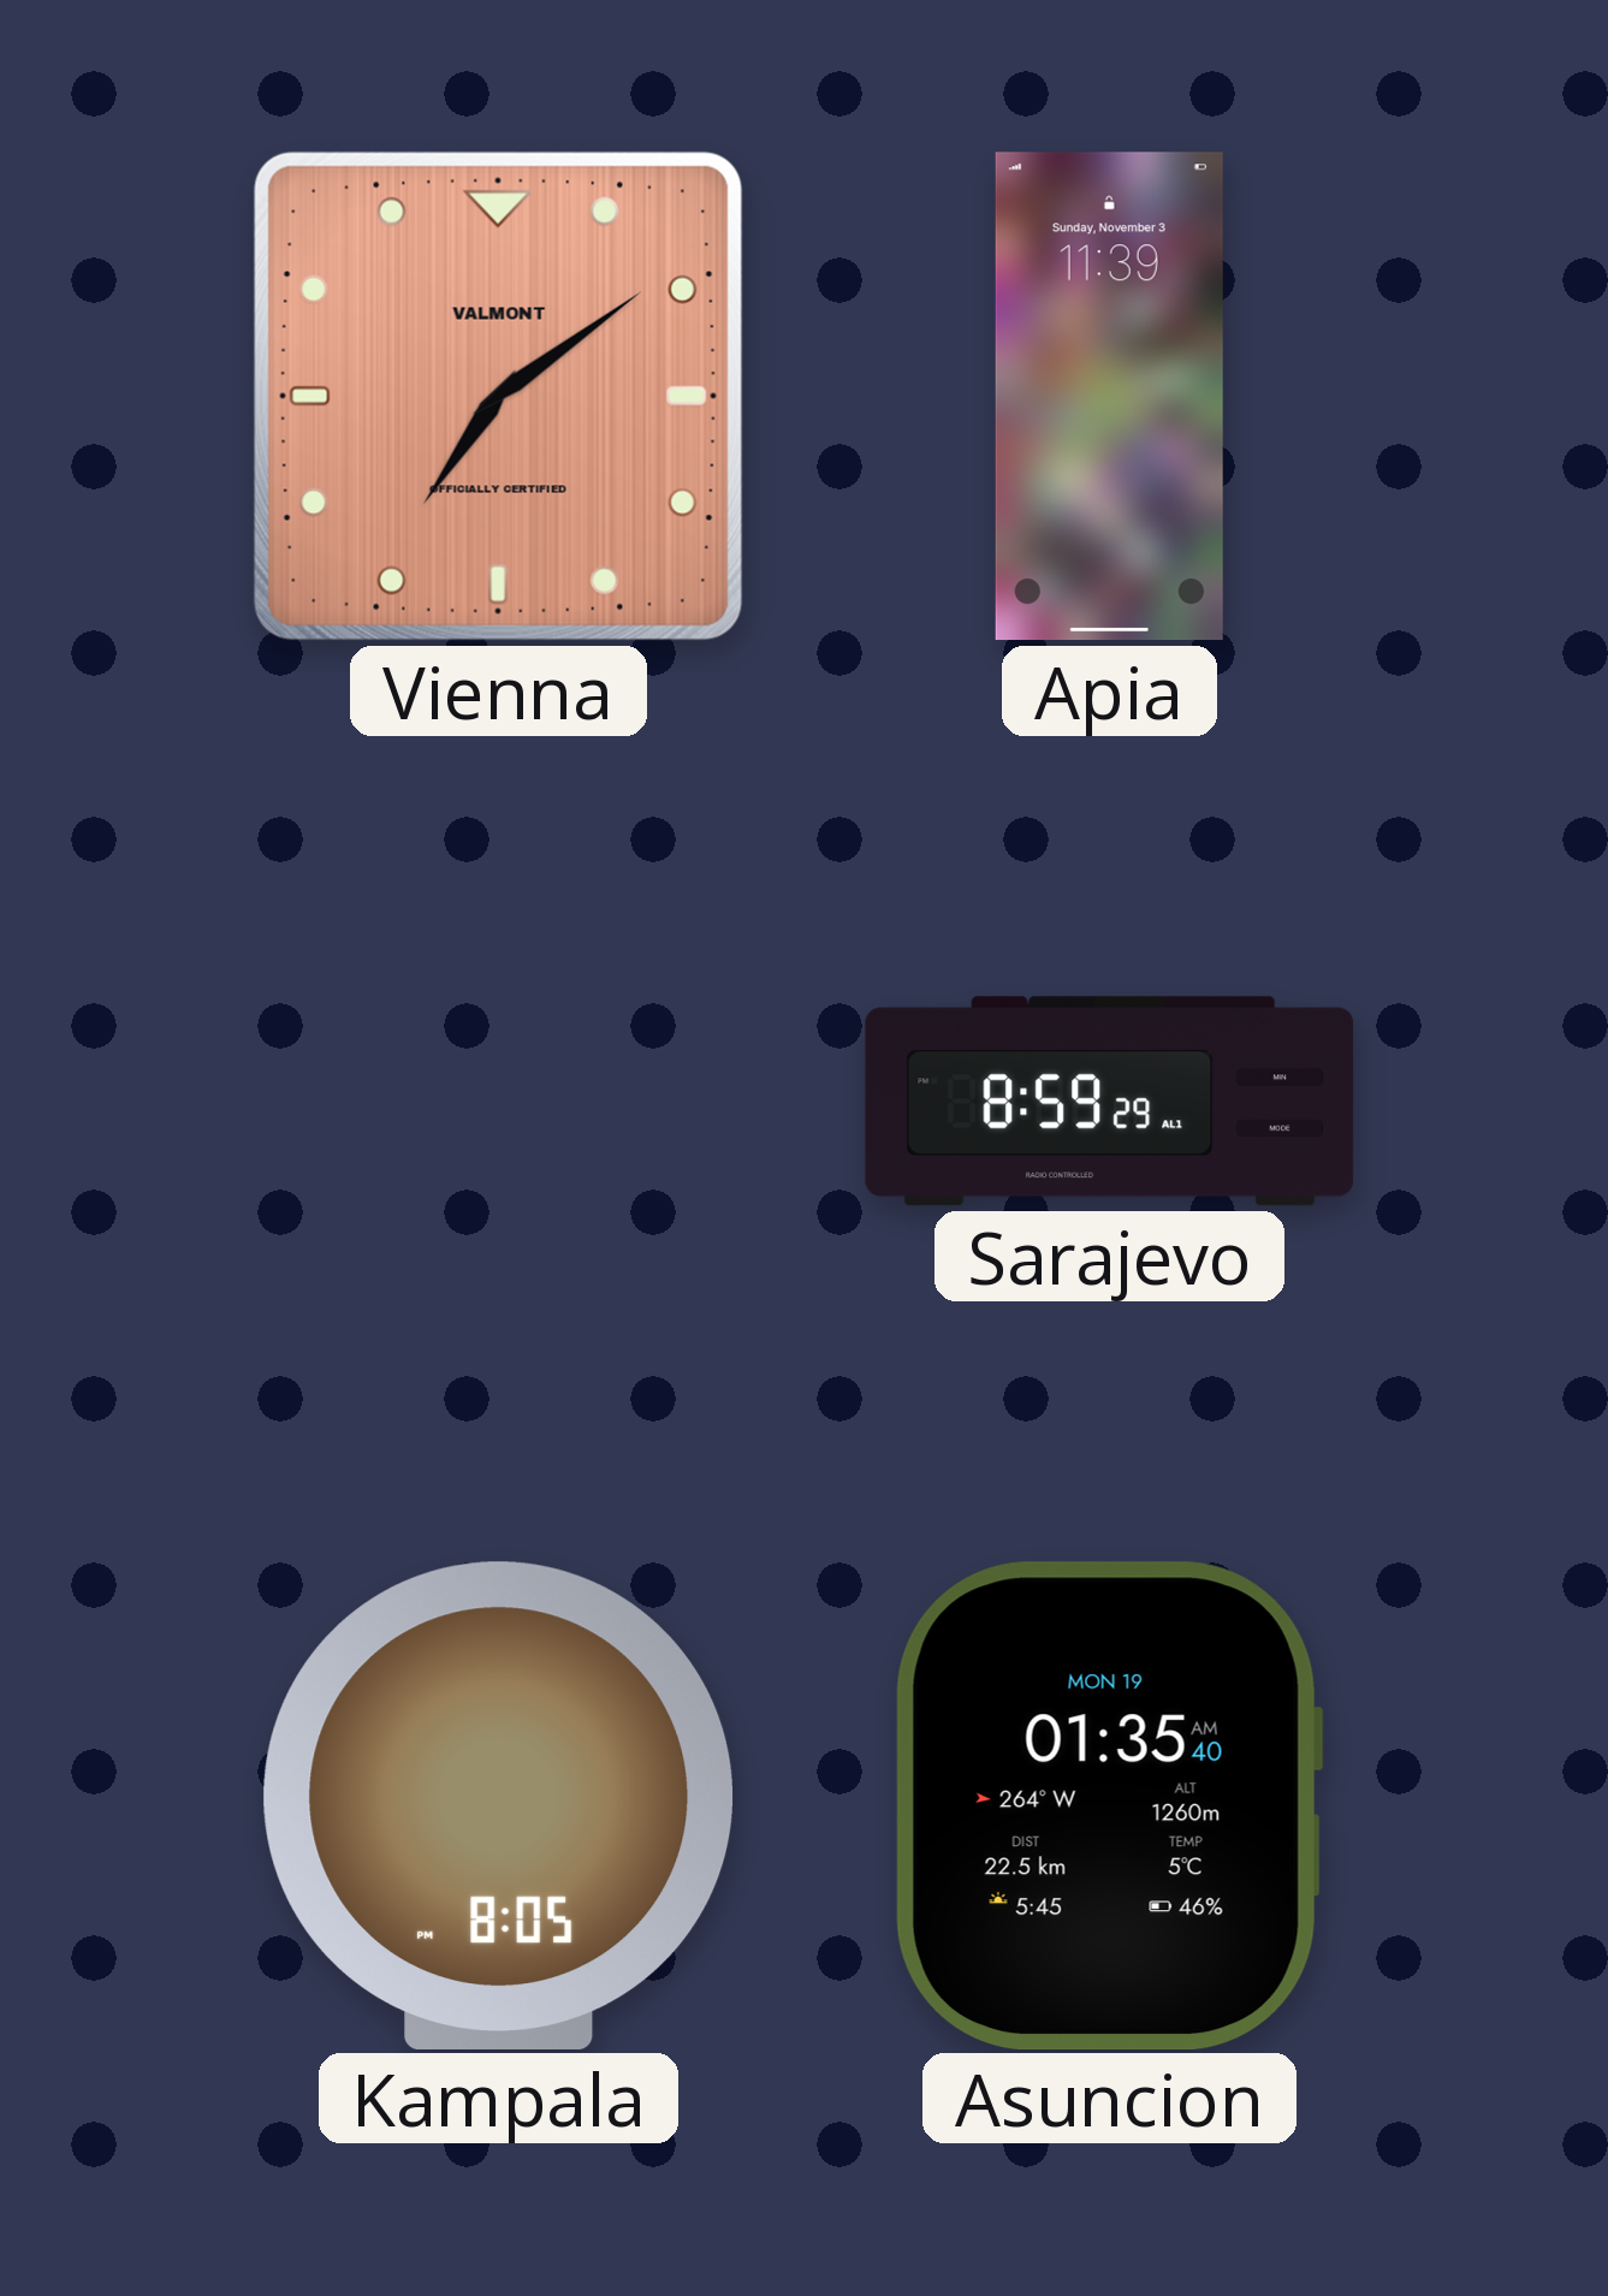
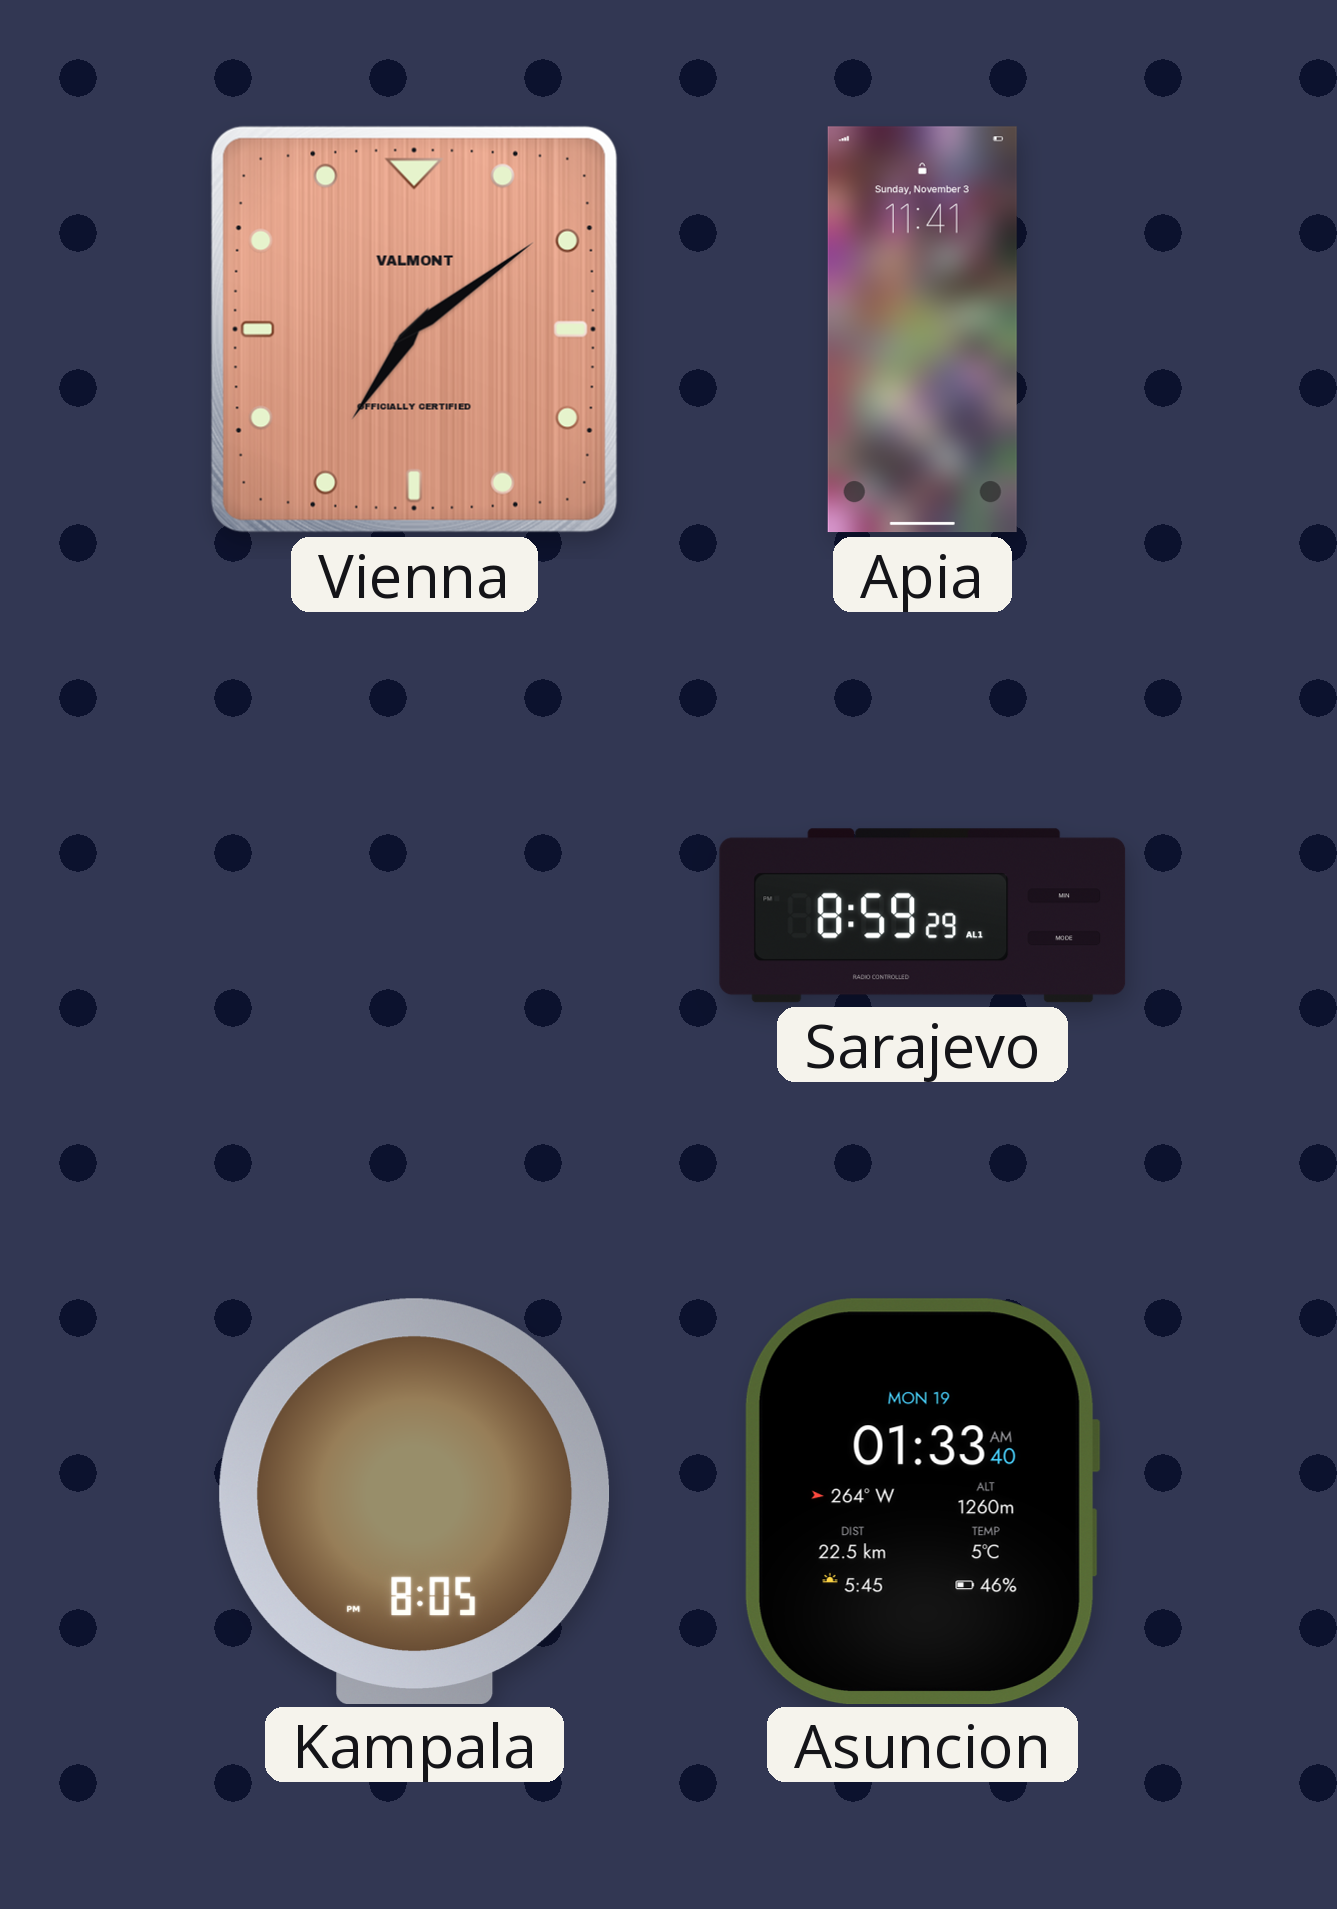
Apia: 11:39 -> 11:41
Asuncion: 01:35 -> 01:33
